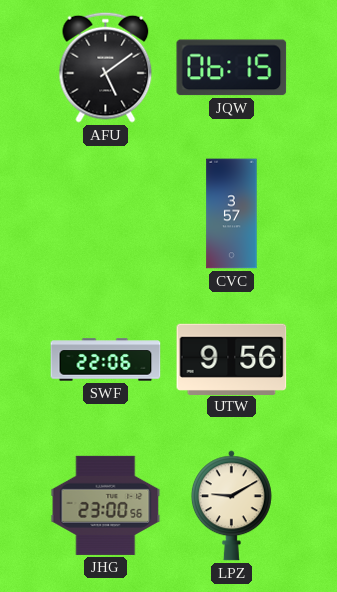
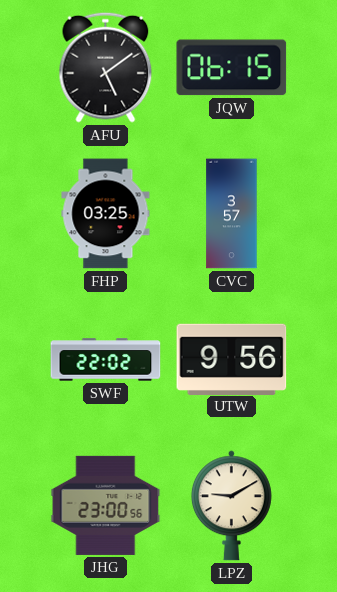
FHP: none -> 03:25
SWF: 22:06 -> 22:02
